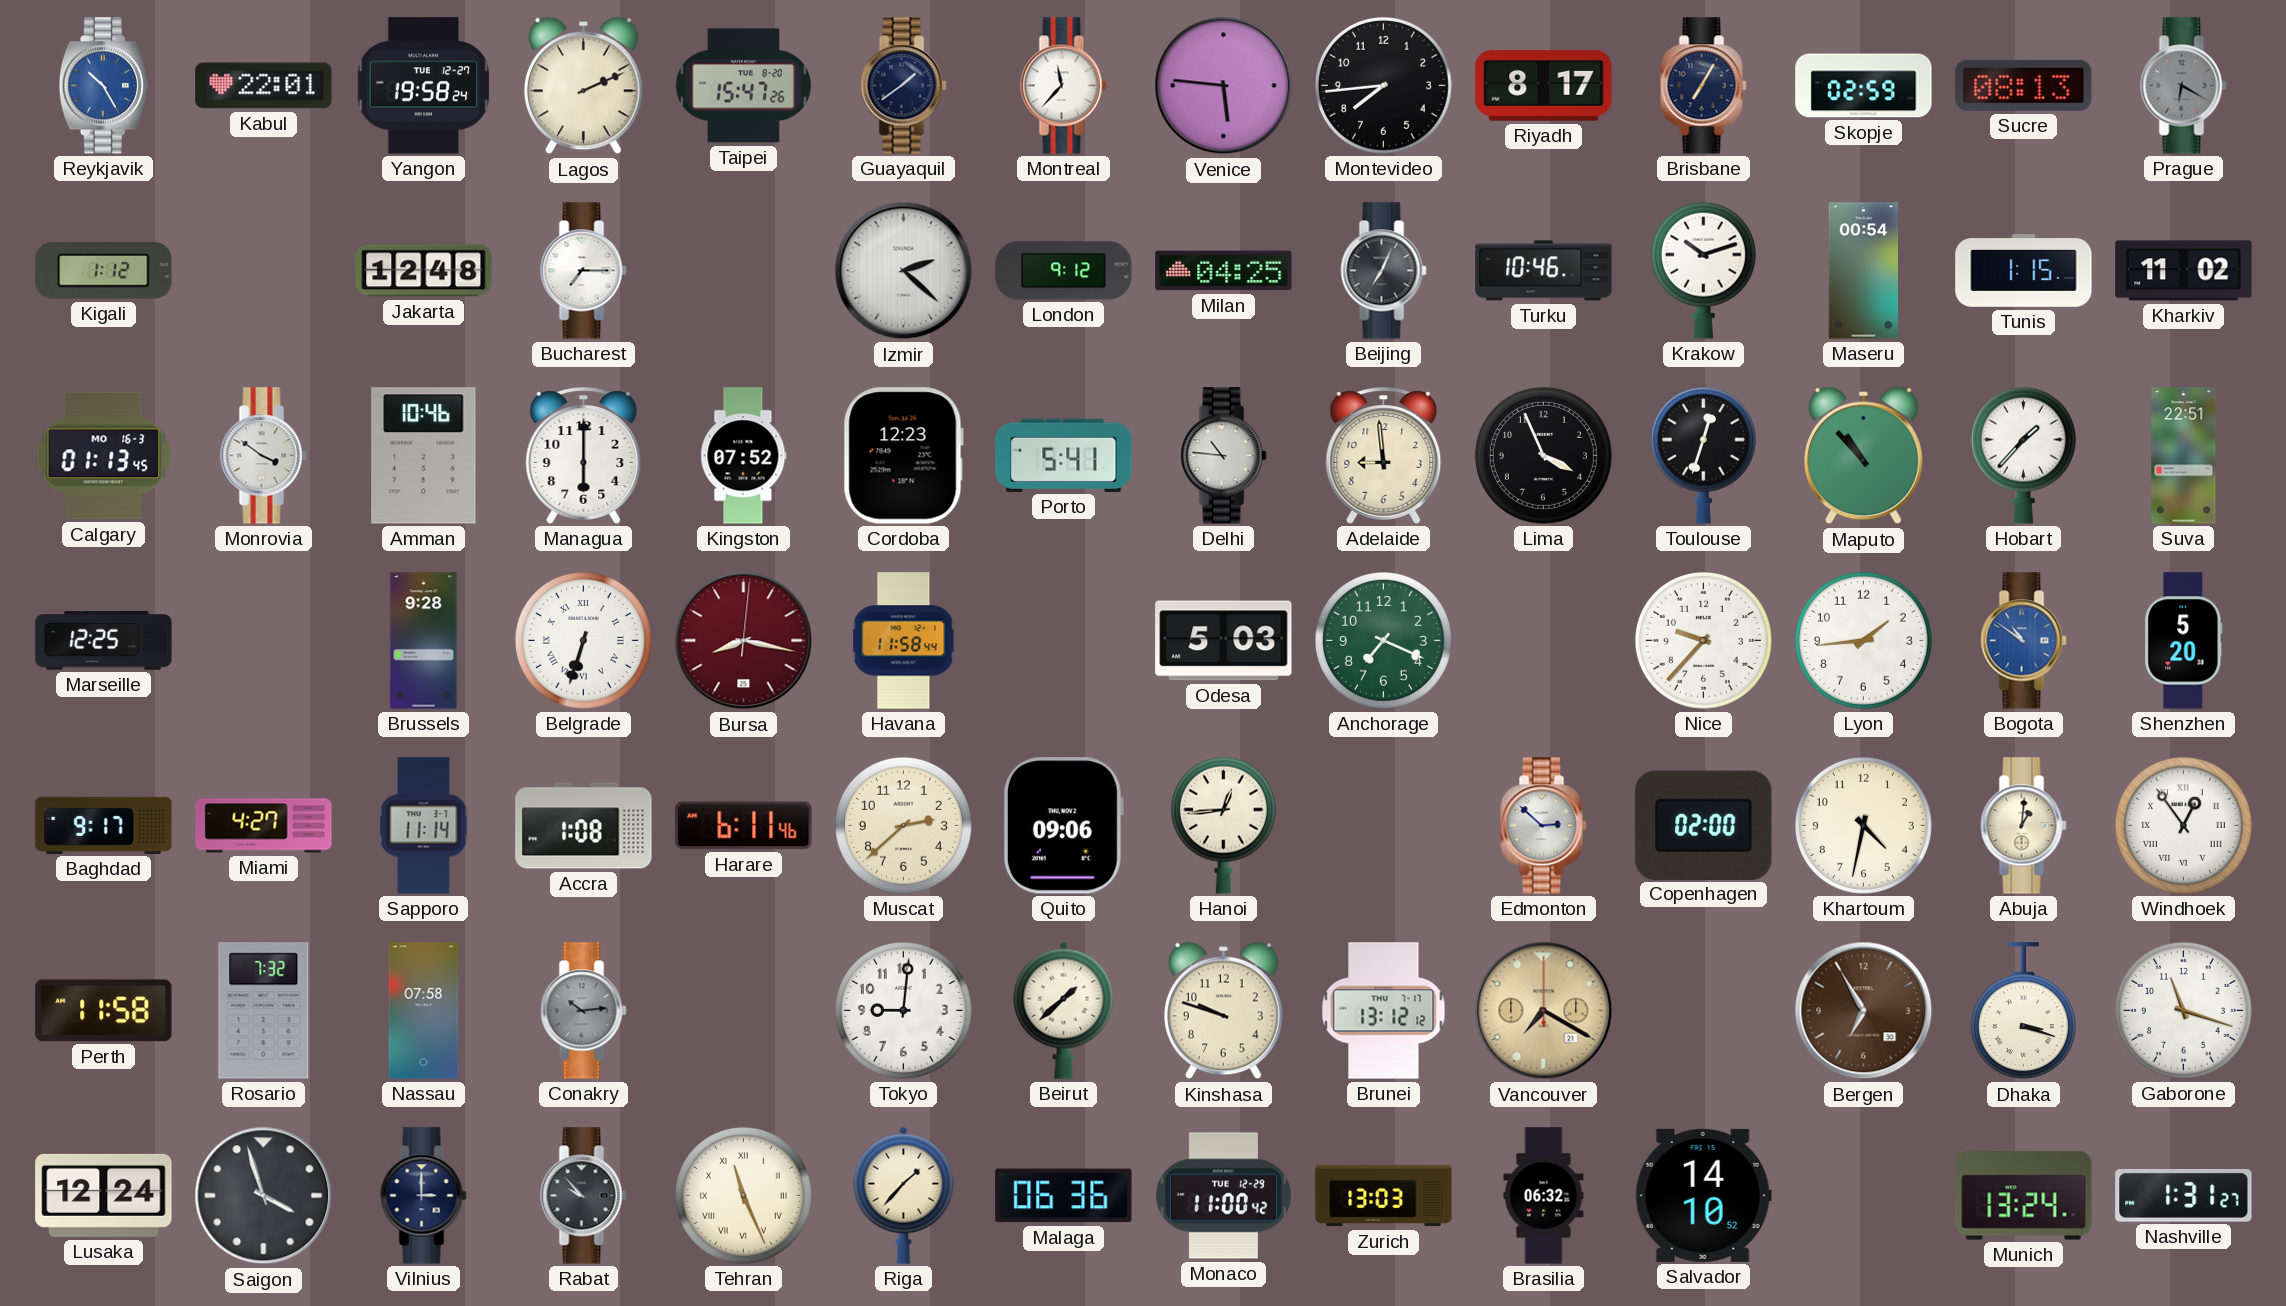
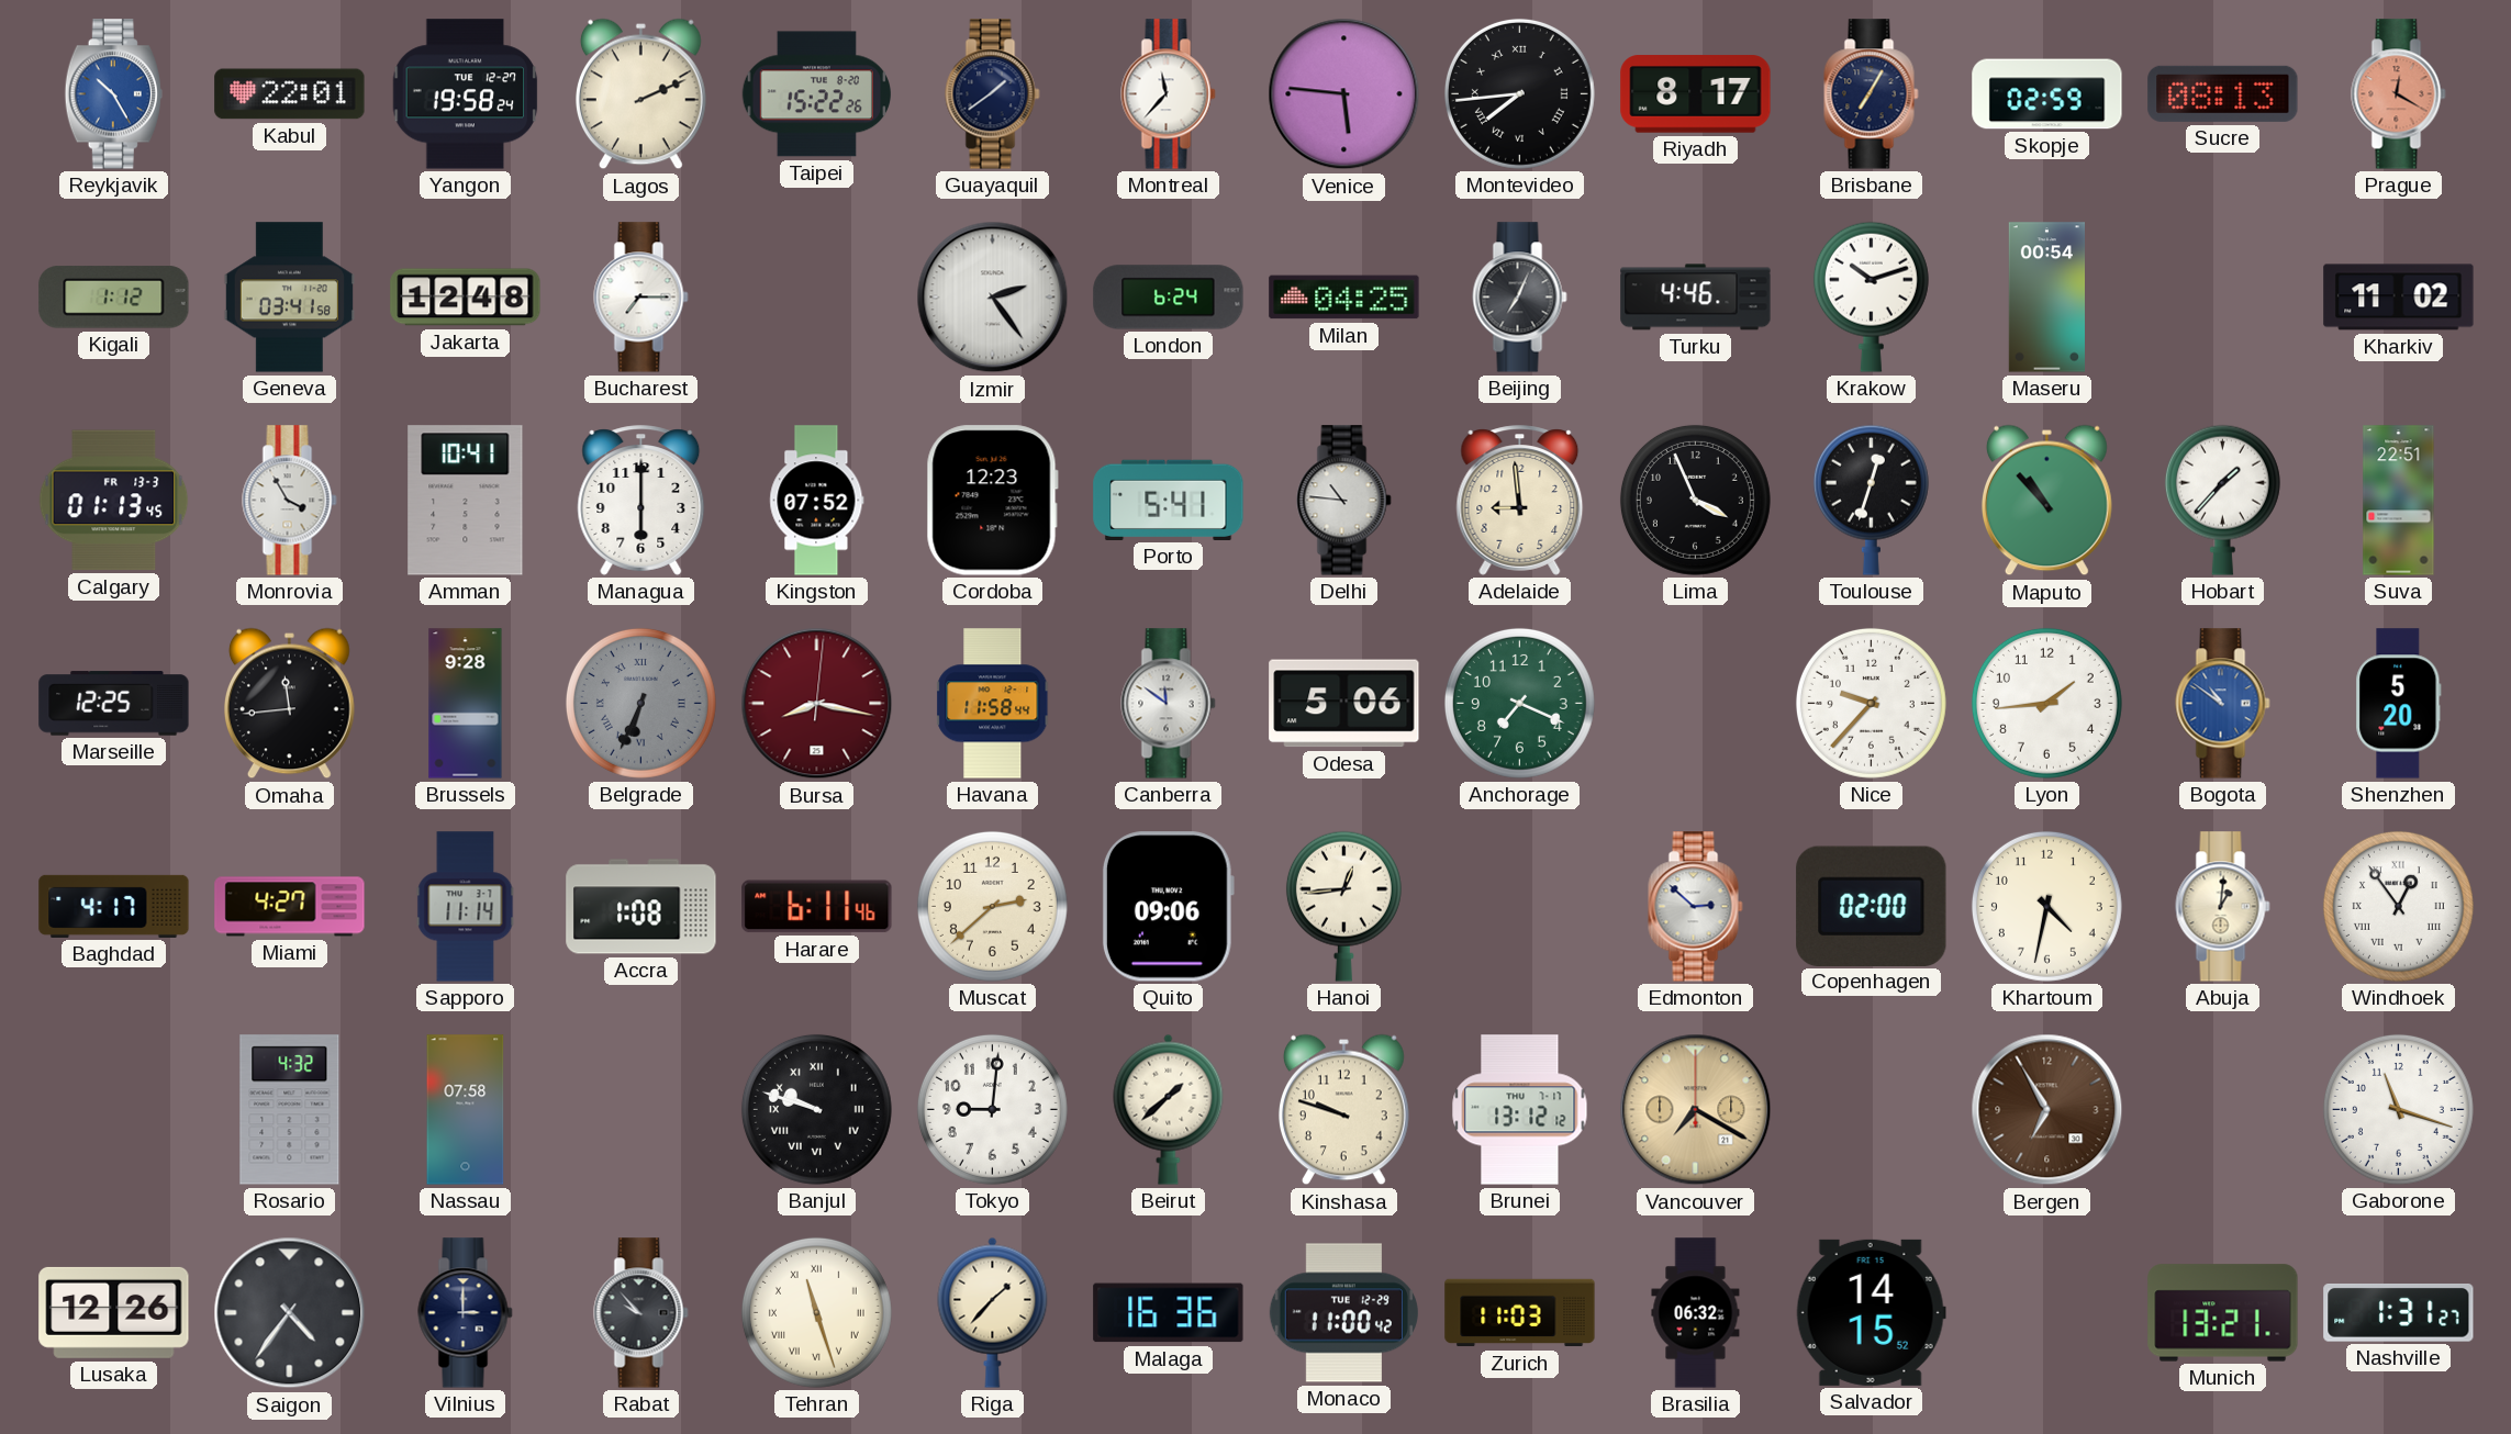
Taipei: 15:47 -> 15:22
Montevideo numerals: Arabic -> Roman
Prague: 6:20 -> 12:20
Prague dial: grey -> salmon
Geneva: none -> 03:41
Izmir: 2:22 -> 2:24
London: 9:12 -> 6:24
Turku: 10:46 -> 4:46
Tunis: 1:15 -> none
Calgary date: MO 16-3 -> FR 13-3
Monrovia: 3:51 -> 3:55
Amman: 10:46 -> 10:41
Omaha: none -> 11:44
Belgrade: 6:33 -> 6:34
Belgrade dial: white -> grey
Canberra: none -> 11:51
Odesa: 5:03 -> 5:06
Baghdad: 9:17 -> 4:17
Perth: 11:58 -> none
Rosario: 7:32 -> 4:32
Conakry: 10:14 -> none
Banjul: none -> 9:48
Dhaka: 3:18 -> none
Lusaka: 12:24 -> 12:26
Saigon: 3:57 -> 4:36
Tehran: 11:26 -> 11:27
Malaga: 06:36 -> 16:36
Zurich: 13:03 -> 11:03
Salvador: 14:10 -> 14:15
Munich: 13:24 -> 13:21
